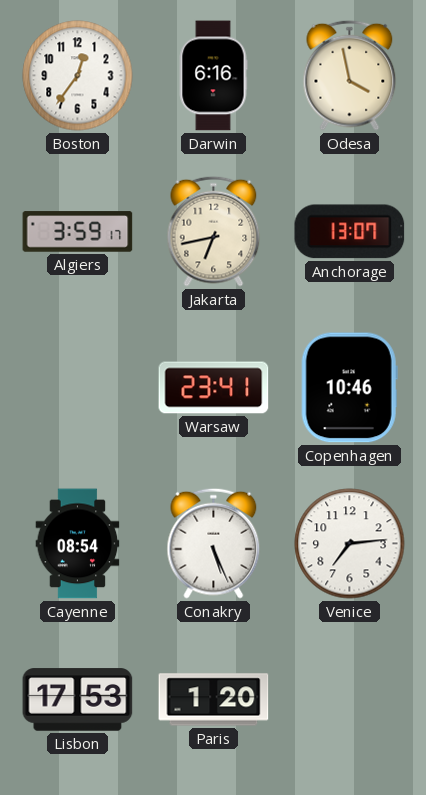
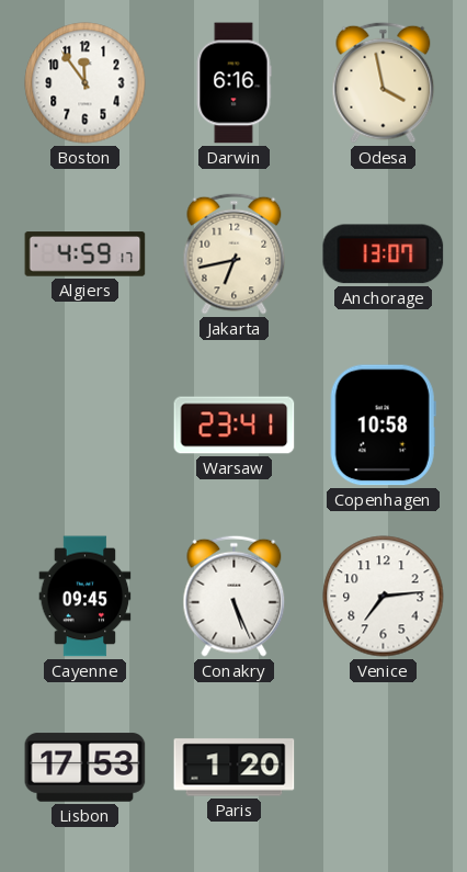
Boston: 12:36 -> 11:54
Algiers: 3:59 -> 4:59
Copenhagen: 10:46 -> 10:58
Cayenne: 08:54 -> 09:45
